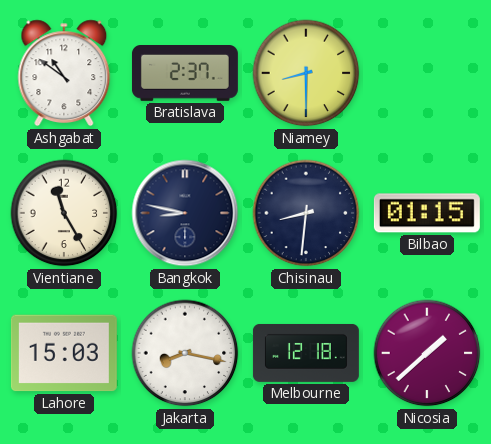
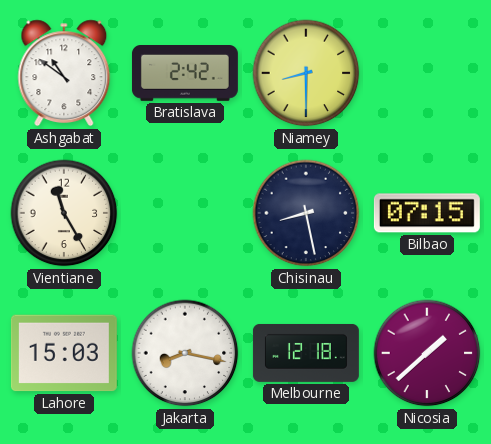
Bratislava: 2:37 -> 2:42
Bangkok: 8:47 -> none
Chisinau: 8:31 -> 8:28
Bilbao: 01:15 -> 07:15
